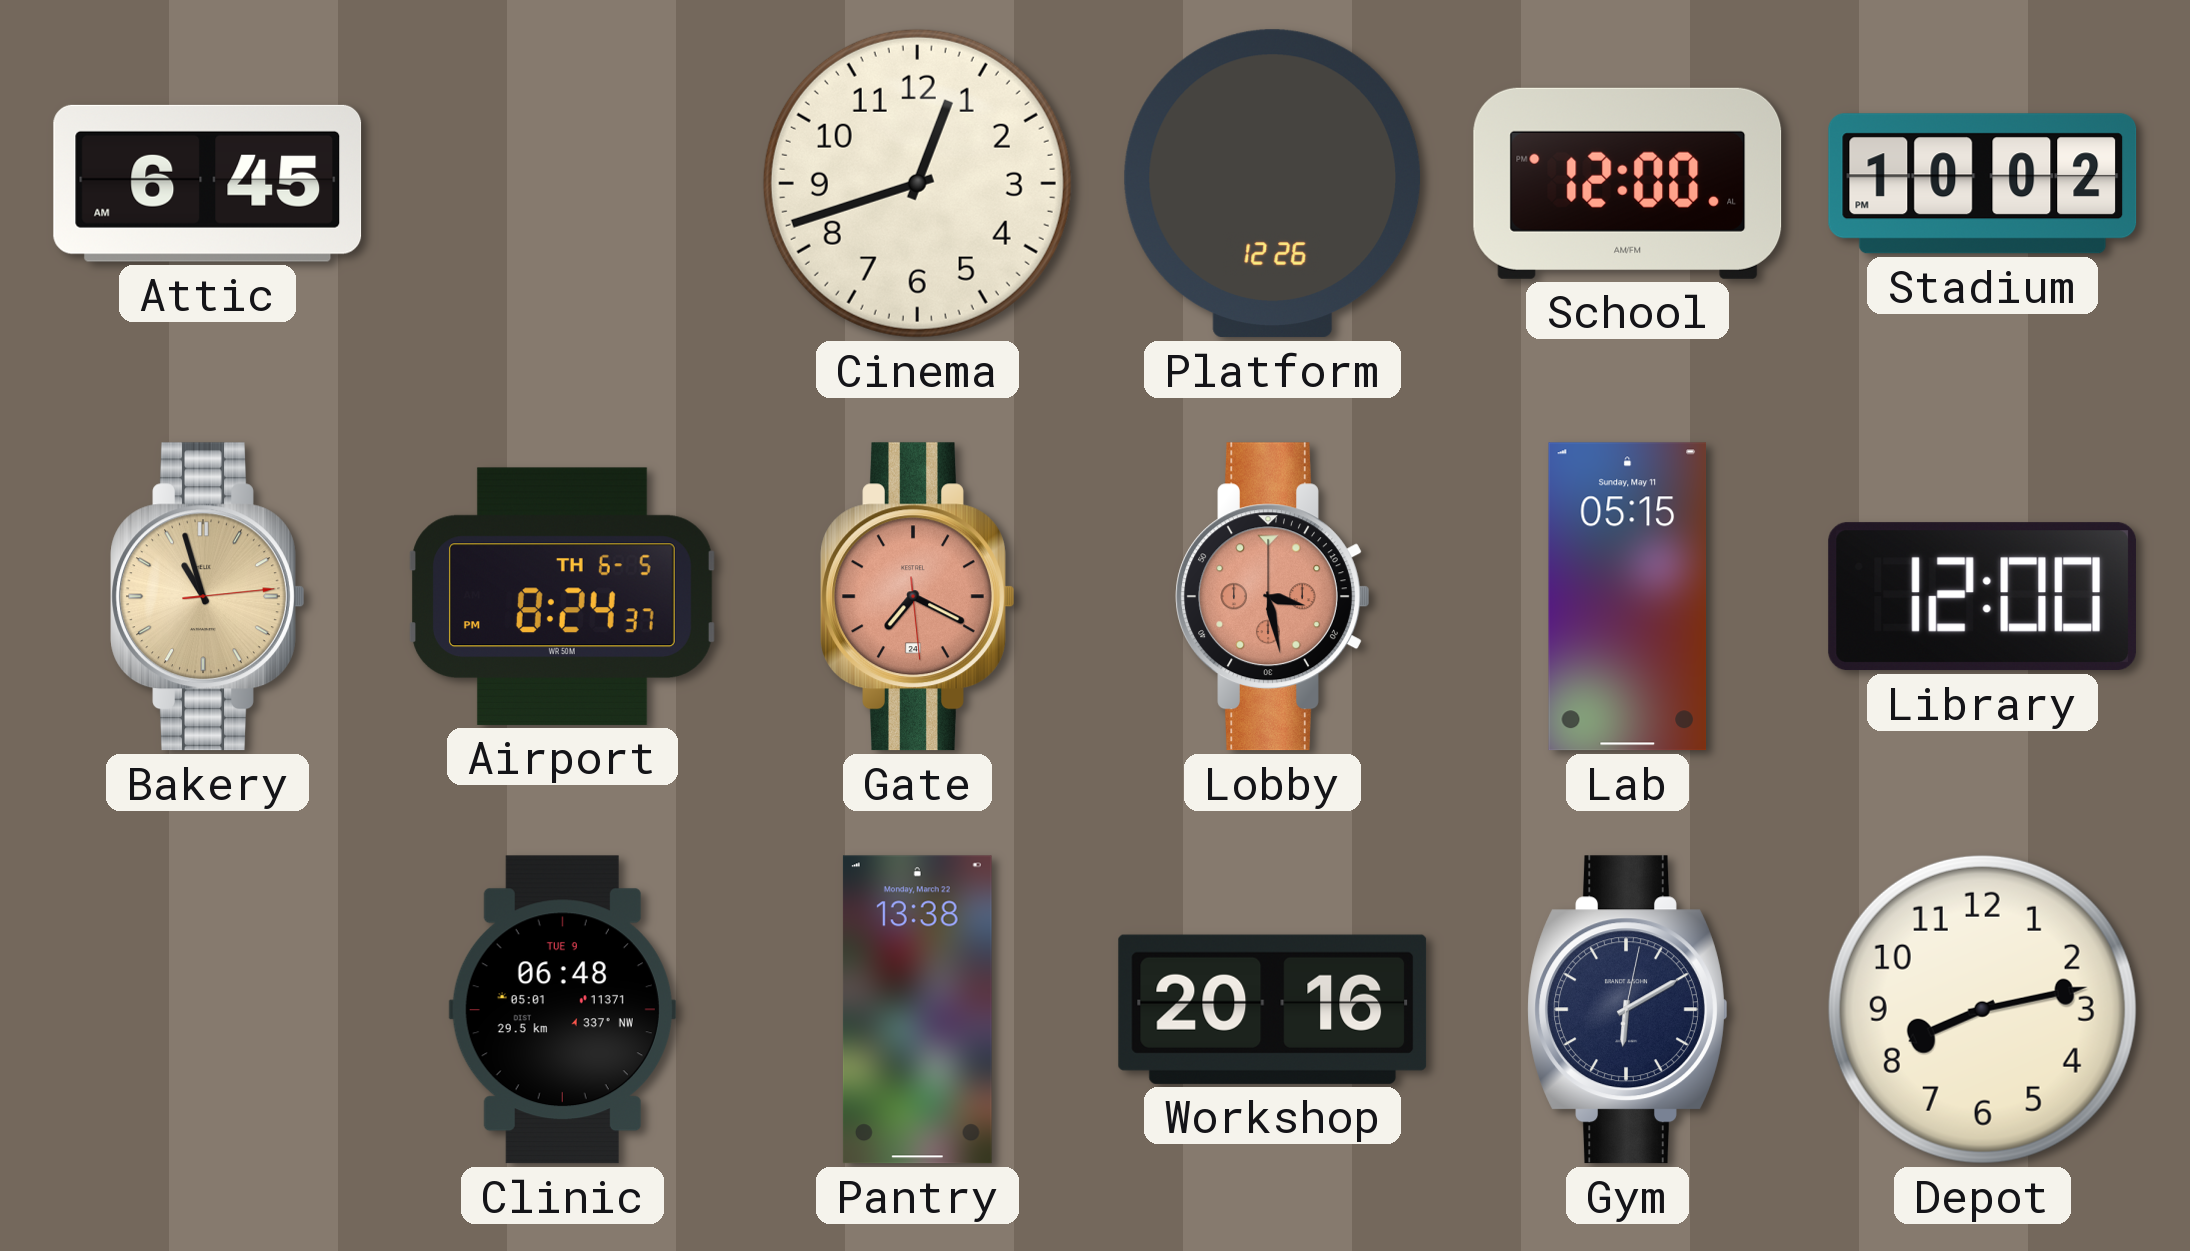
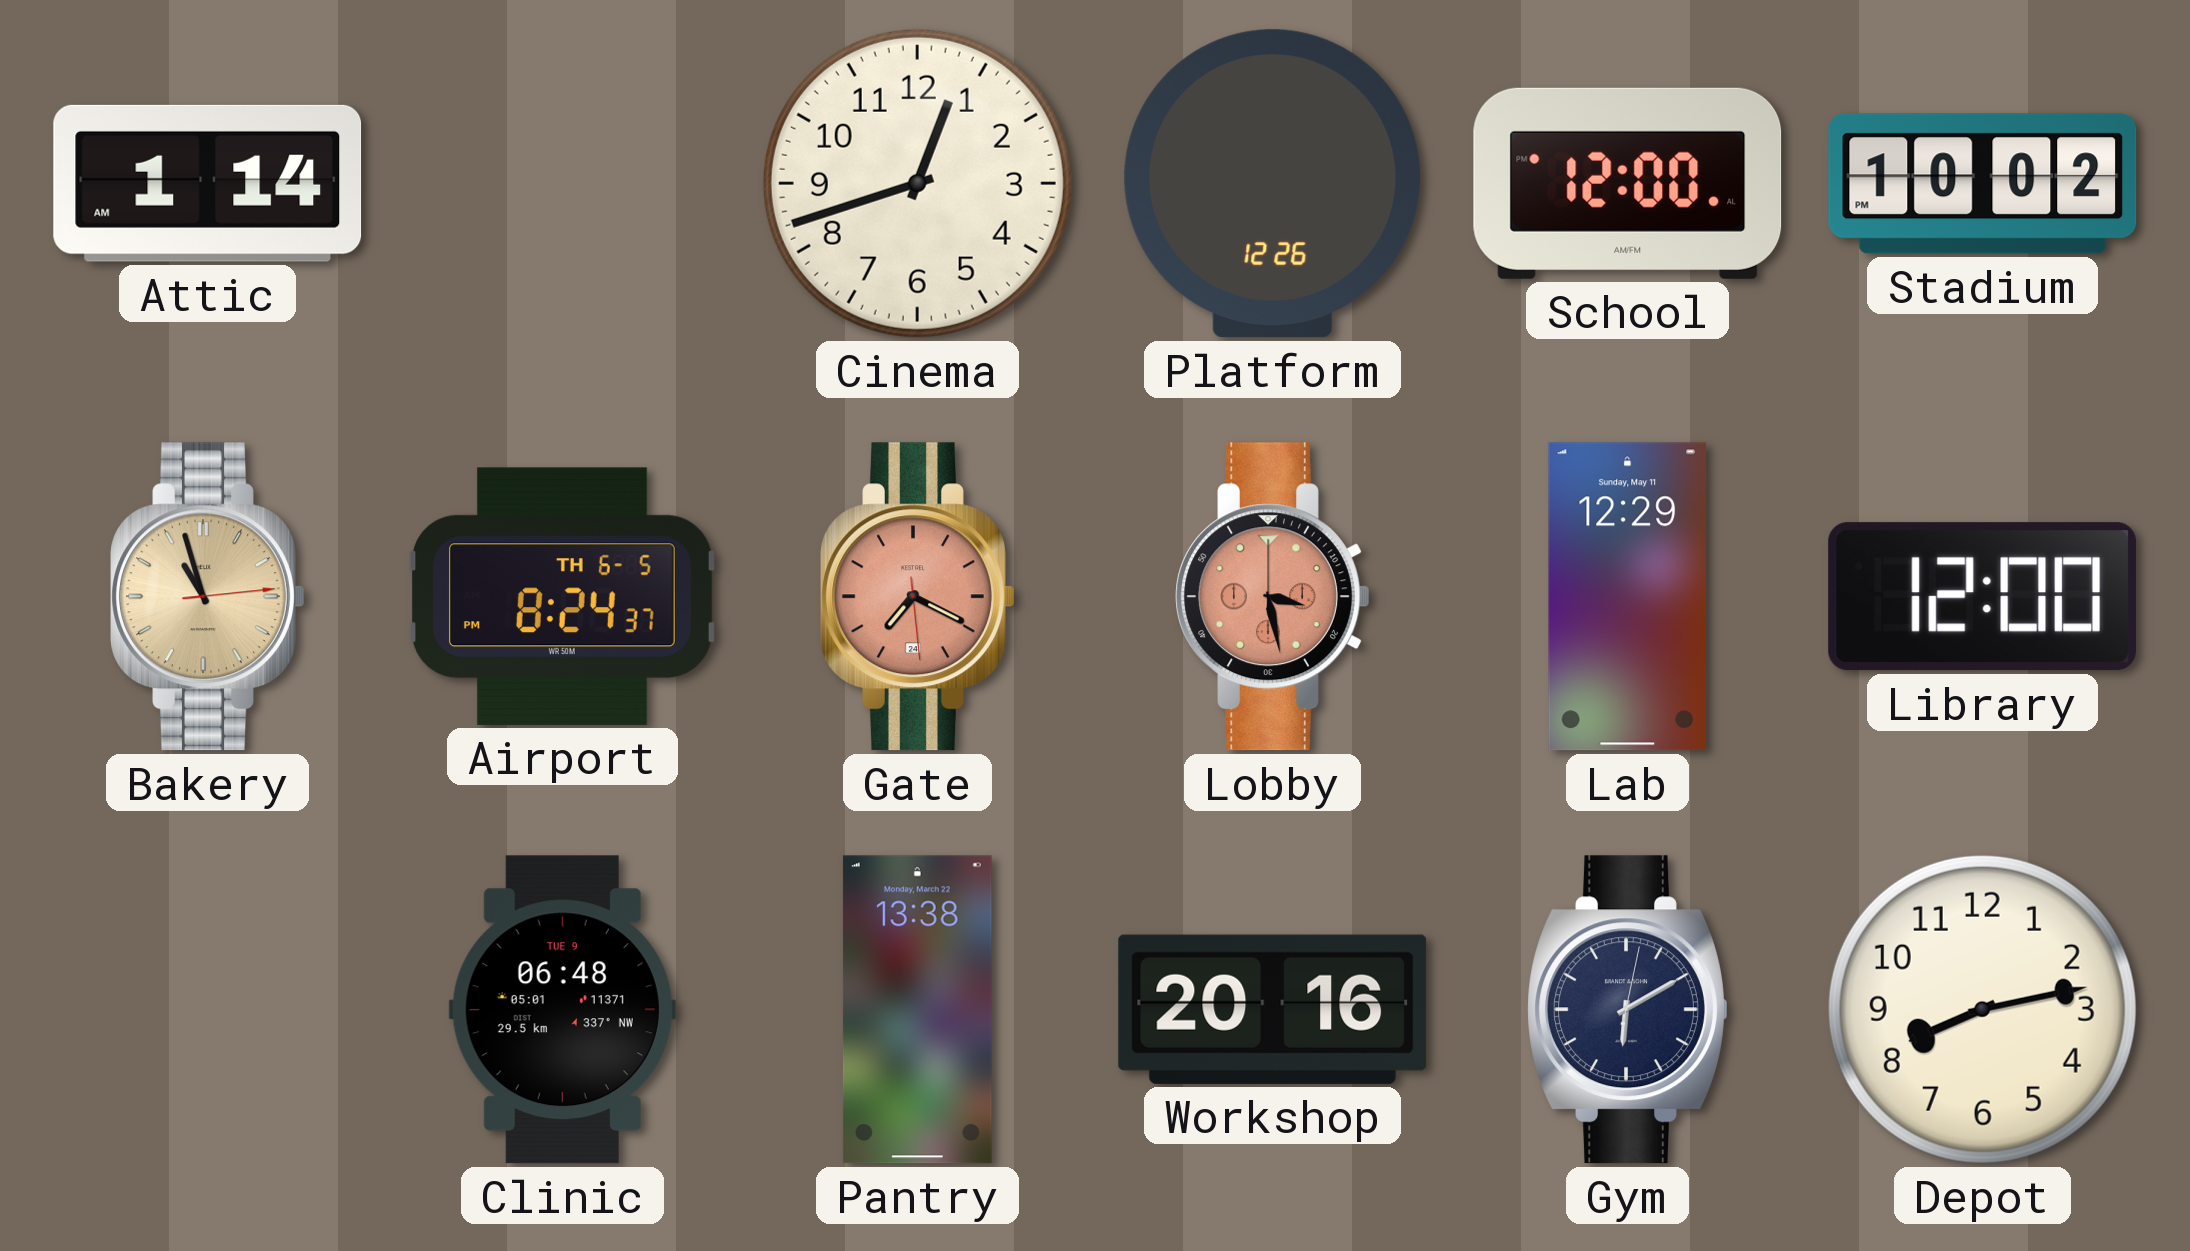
Attic: 6:45 -> 1:14
Lab: 05:15 -> 12:29
